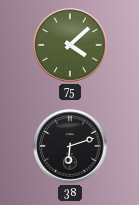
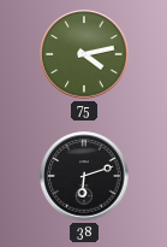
75: 4:08 -> 4:13
